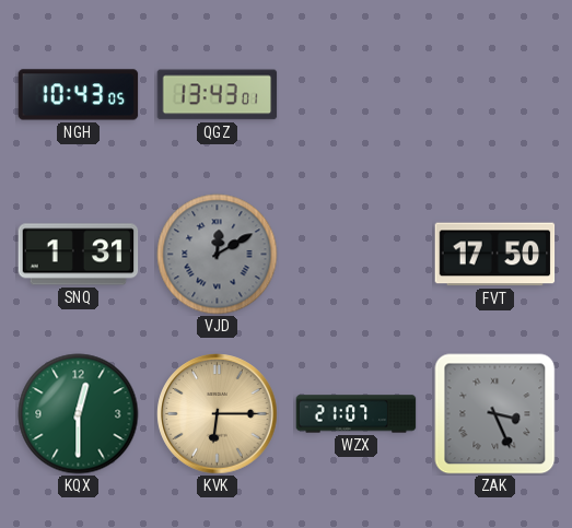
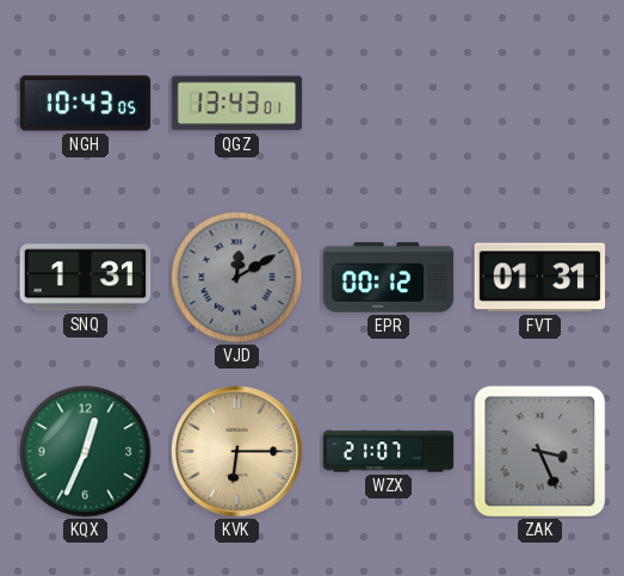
EPR: none -> 00:12
FVT: 17:50 -> 01:31
KQX: 12:30 -> 12:34
